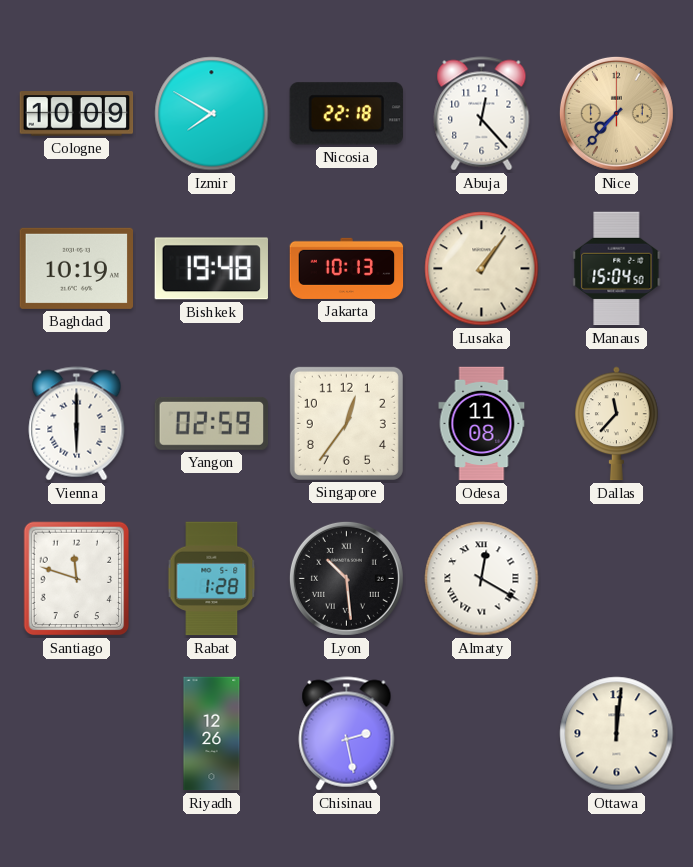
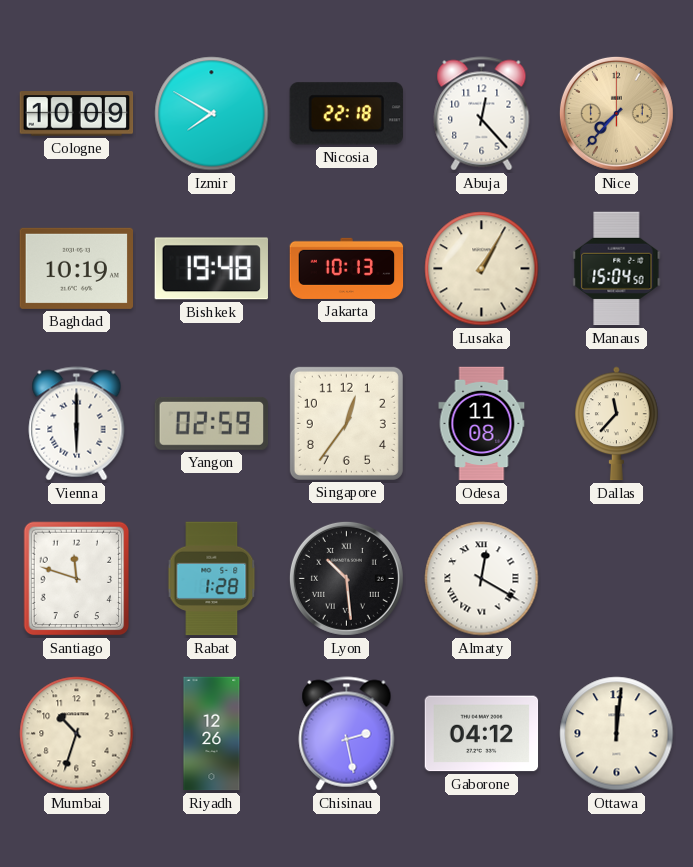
Lusaka: 1:06 -> 1:05
Mumbai: none -> 10:33
Gaborone: none -> 04:12
